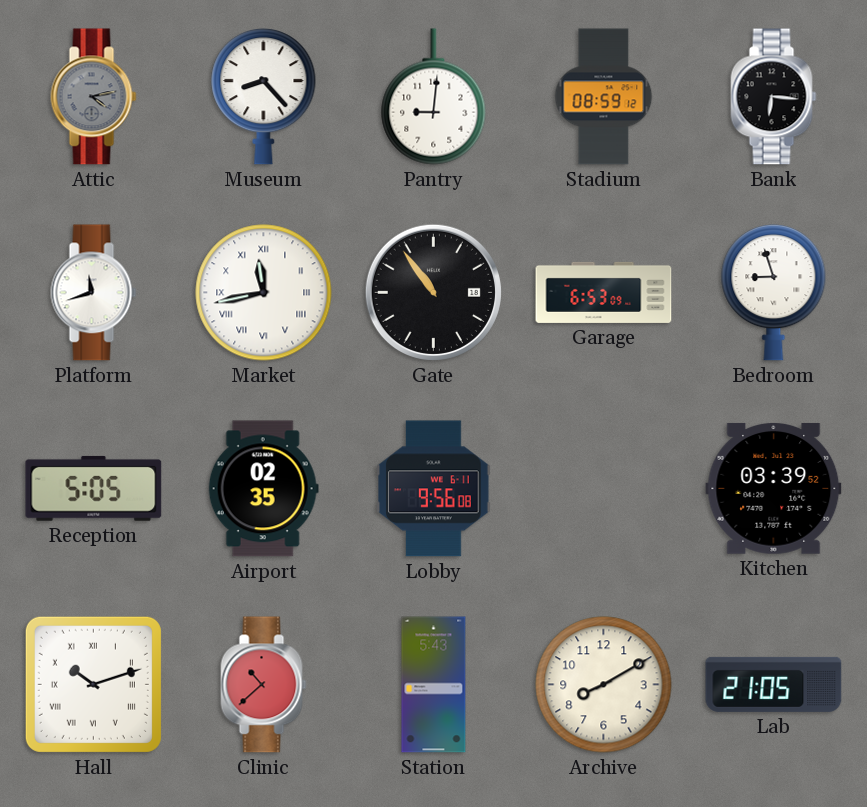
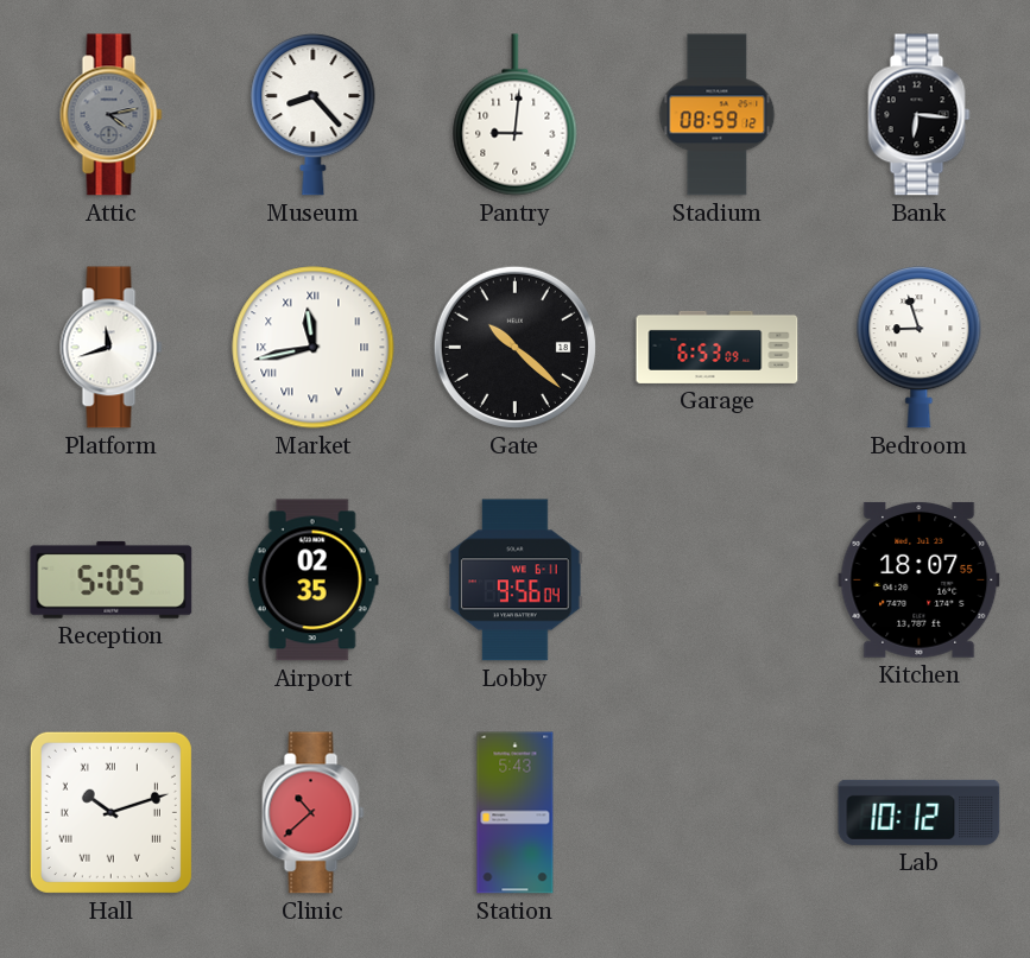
Gate: 10:54 -> 10:22
Lobby: 9:56:08 -> 9:56:04
Kitchen: 03:39 -> 18:07
Archive: 8:10 -> none
Lab: 21:05 -> 10:12
